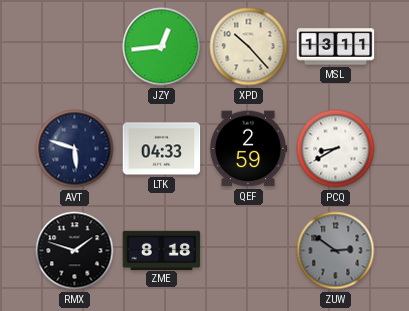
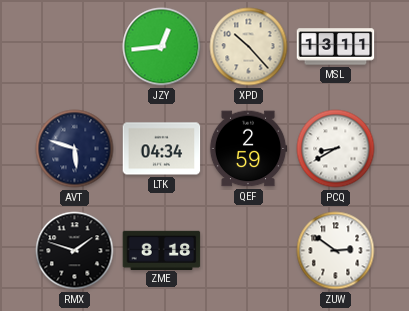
LTK: 04:33 -> 04:34
ZUW dial: grey -> white
